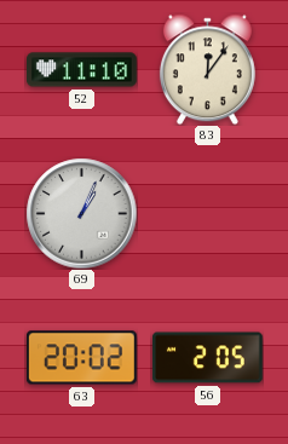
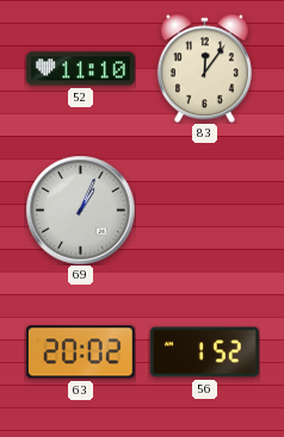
56: 2:05 -> 1:52
